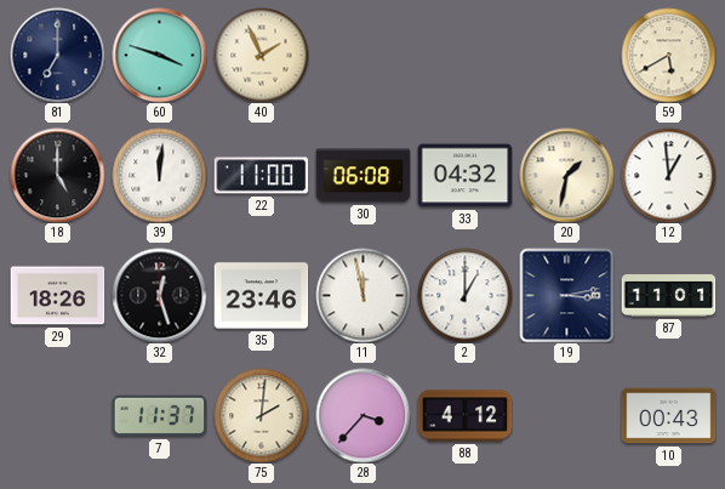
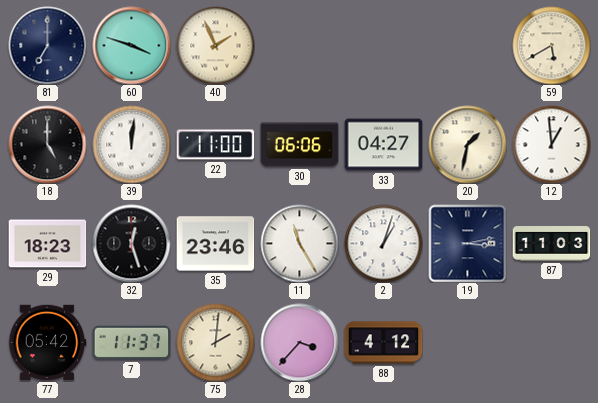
30: 06:08 -> 06:06
33: 04:32 -> 04:27
29: 18:26 -> 18:23
11: 11:58 -> 11:25
2: 1:00 -> 1:03
87: 11:01 -> 11:03
77: none -> 05:42
10: 00:43 -> none
